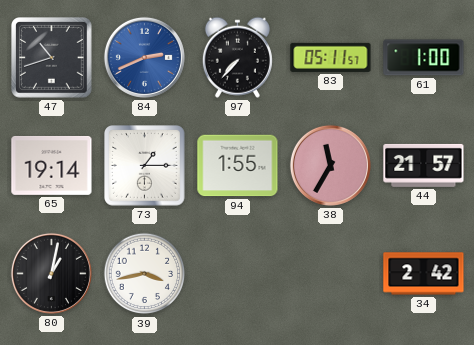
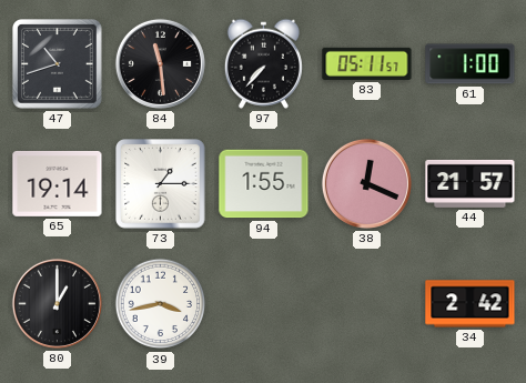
84: 2:41 -> 11:29
84 dial: blue -> black
38: 11:35 -> 12:19
80: 1:02 -> 1:00
